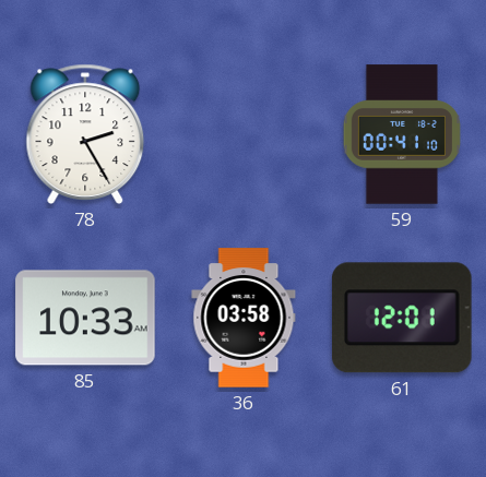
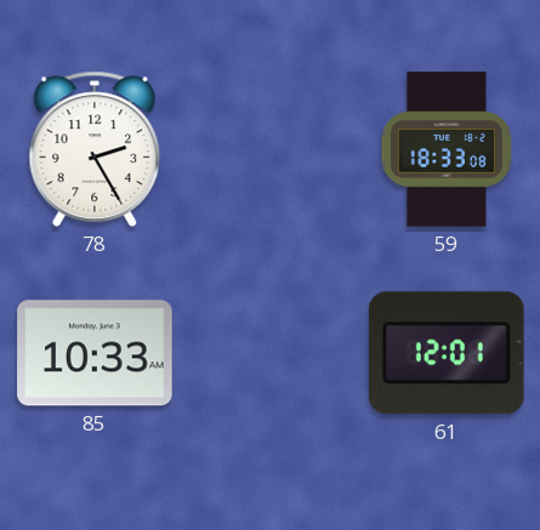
59: 00:41 -> 18:33
36: 03:58 -> none
